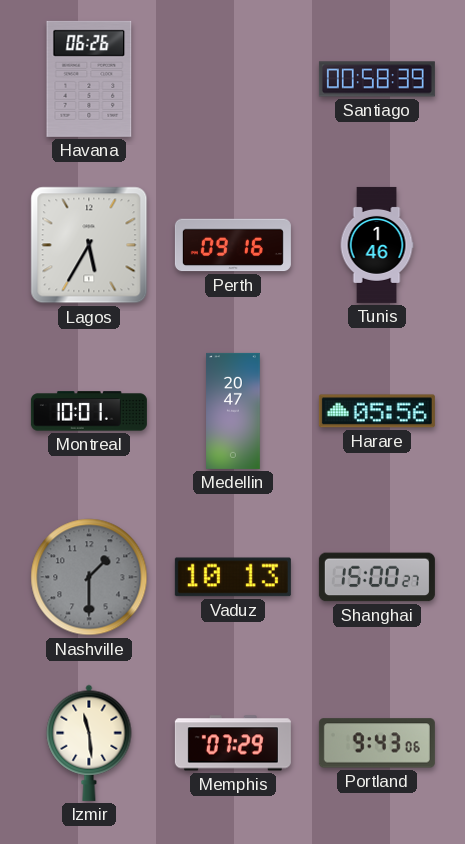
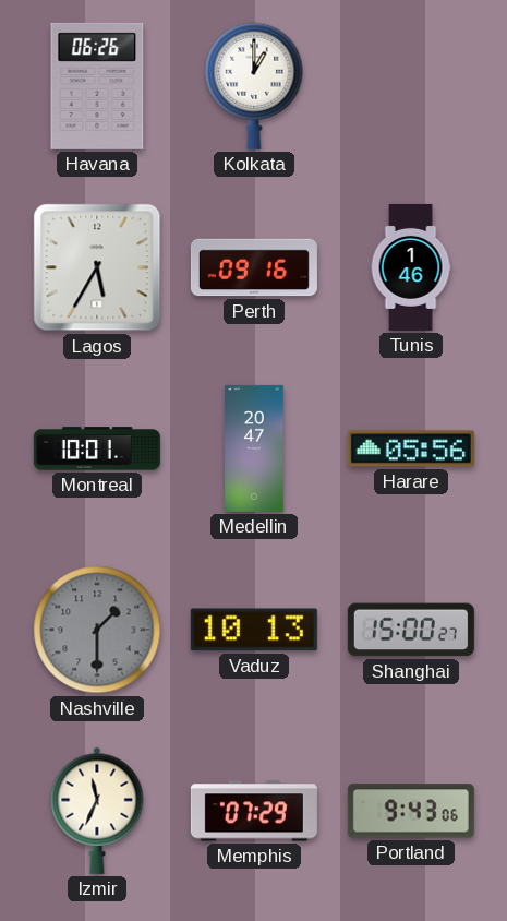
Kolkata: none -> 1:00
Santiago: 00:58 -> none
Izmir: 11:29 -> 11:34
